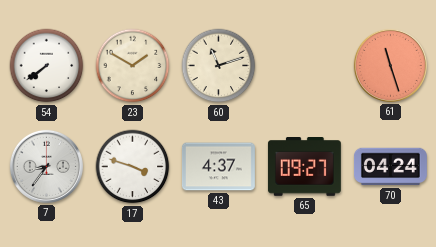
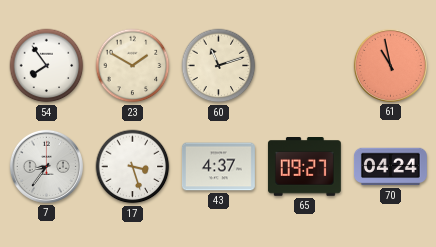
54: 7:39 -> 7:54
61: 11:27 -> 10:58
17: 3:48 -> 3:27
